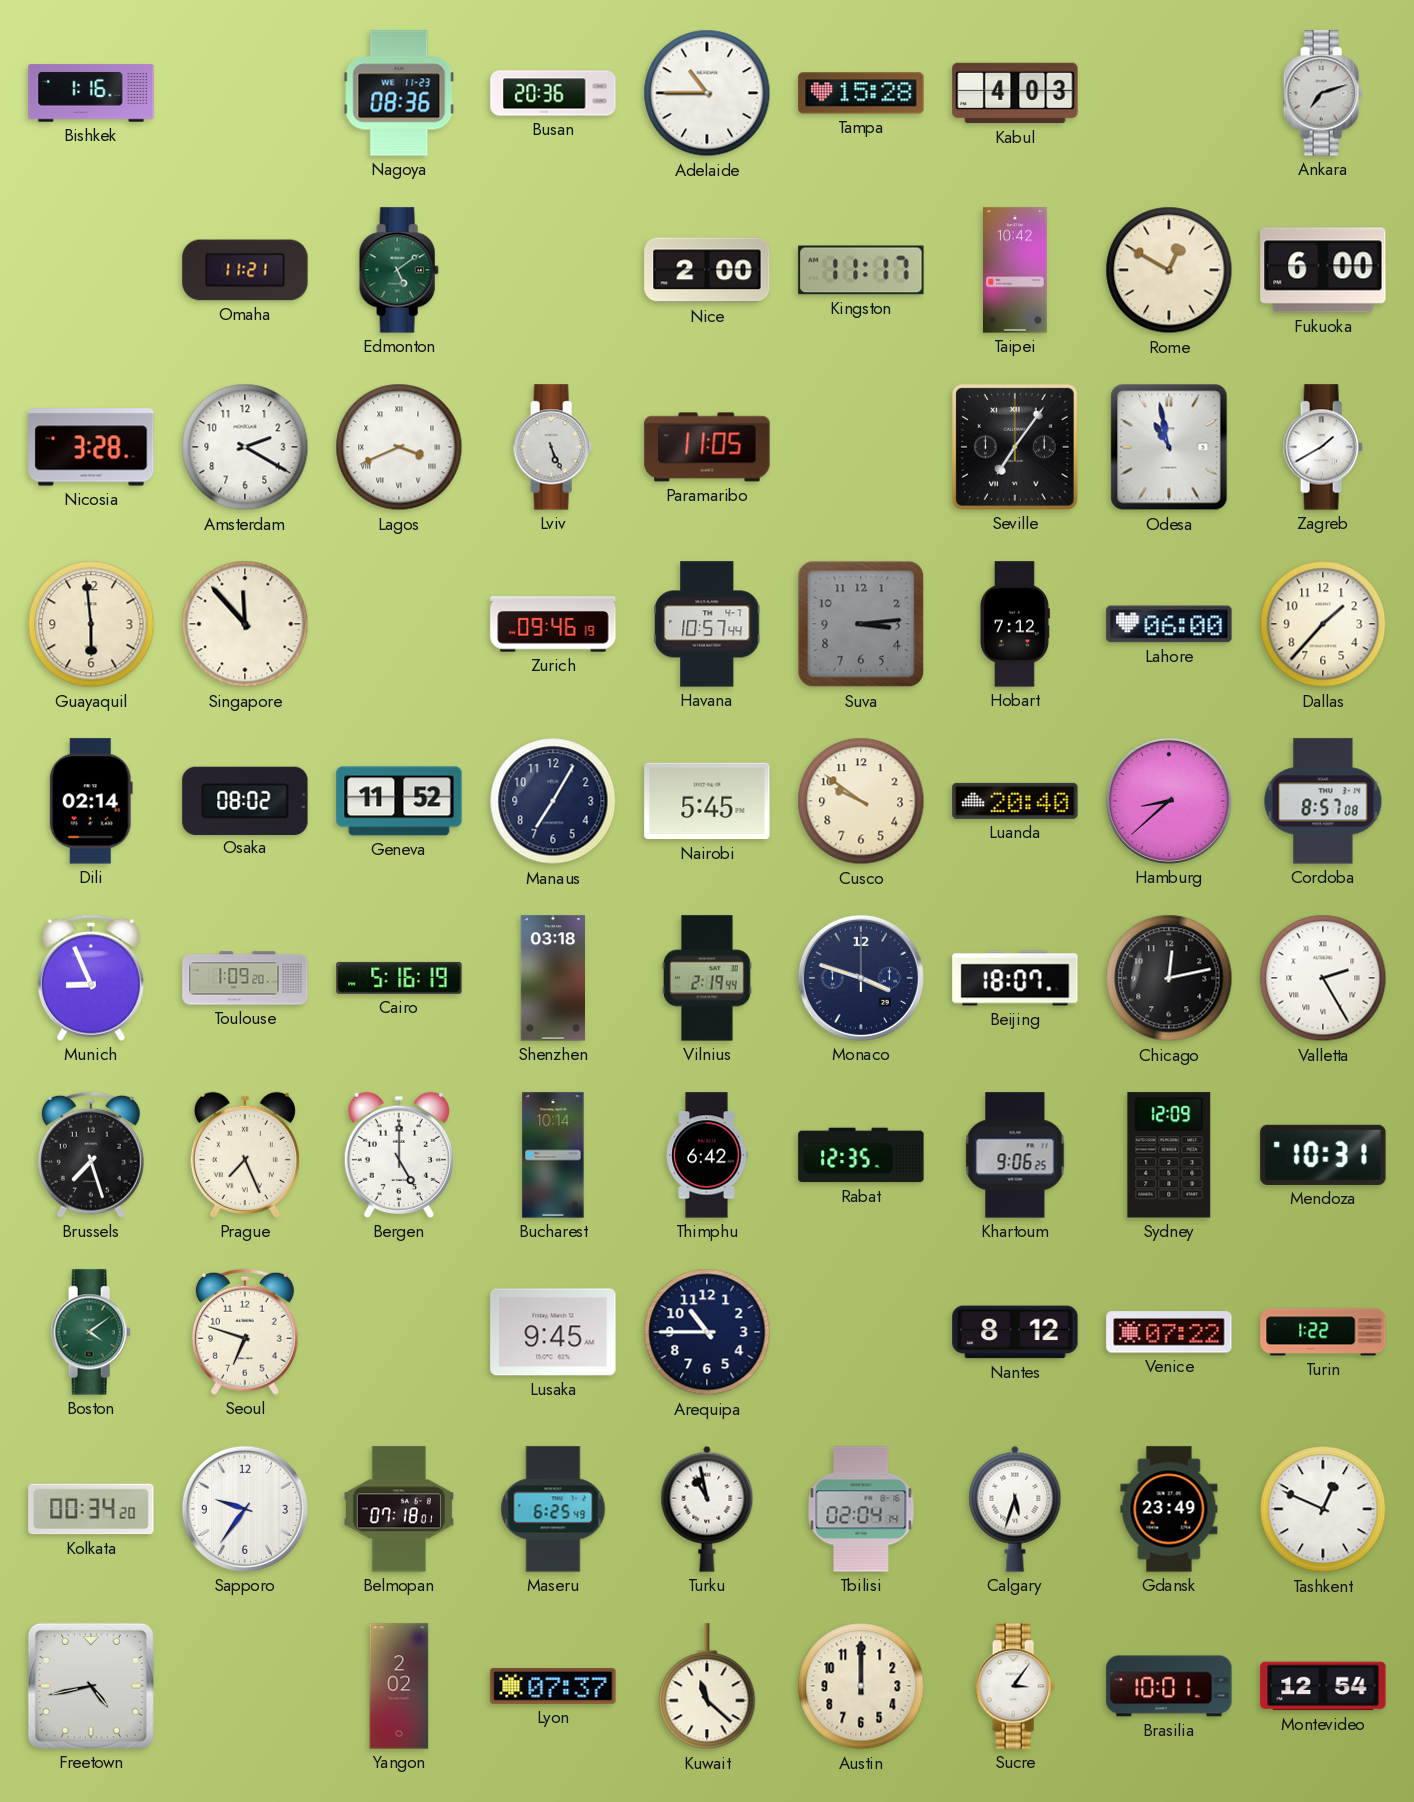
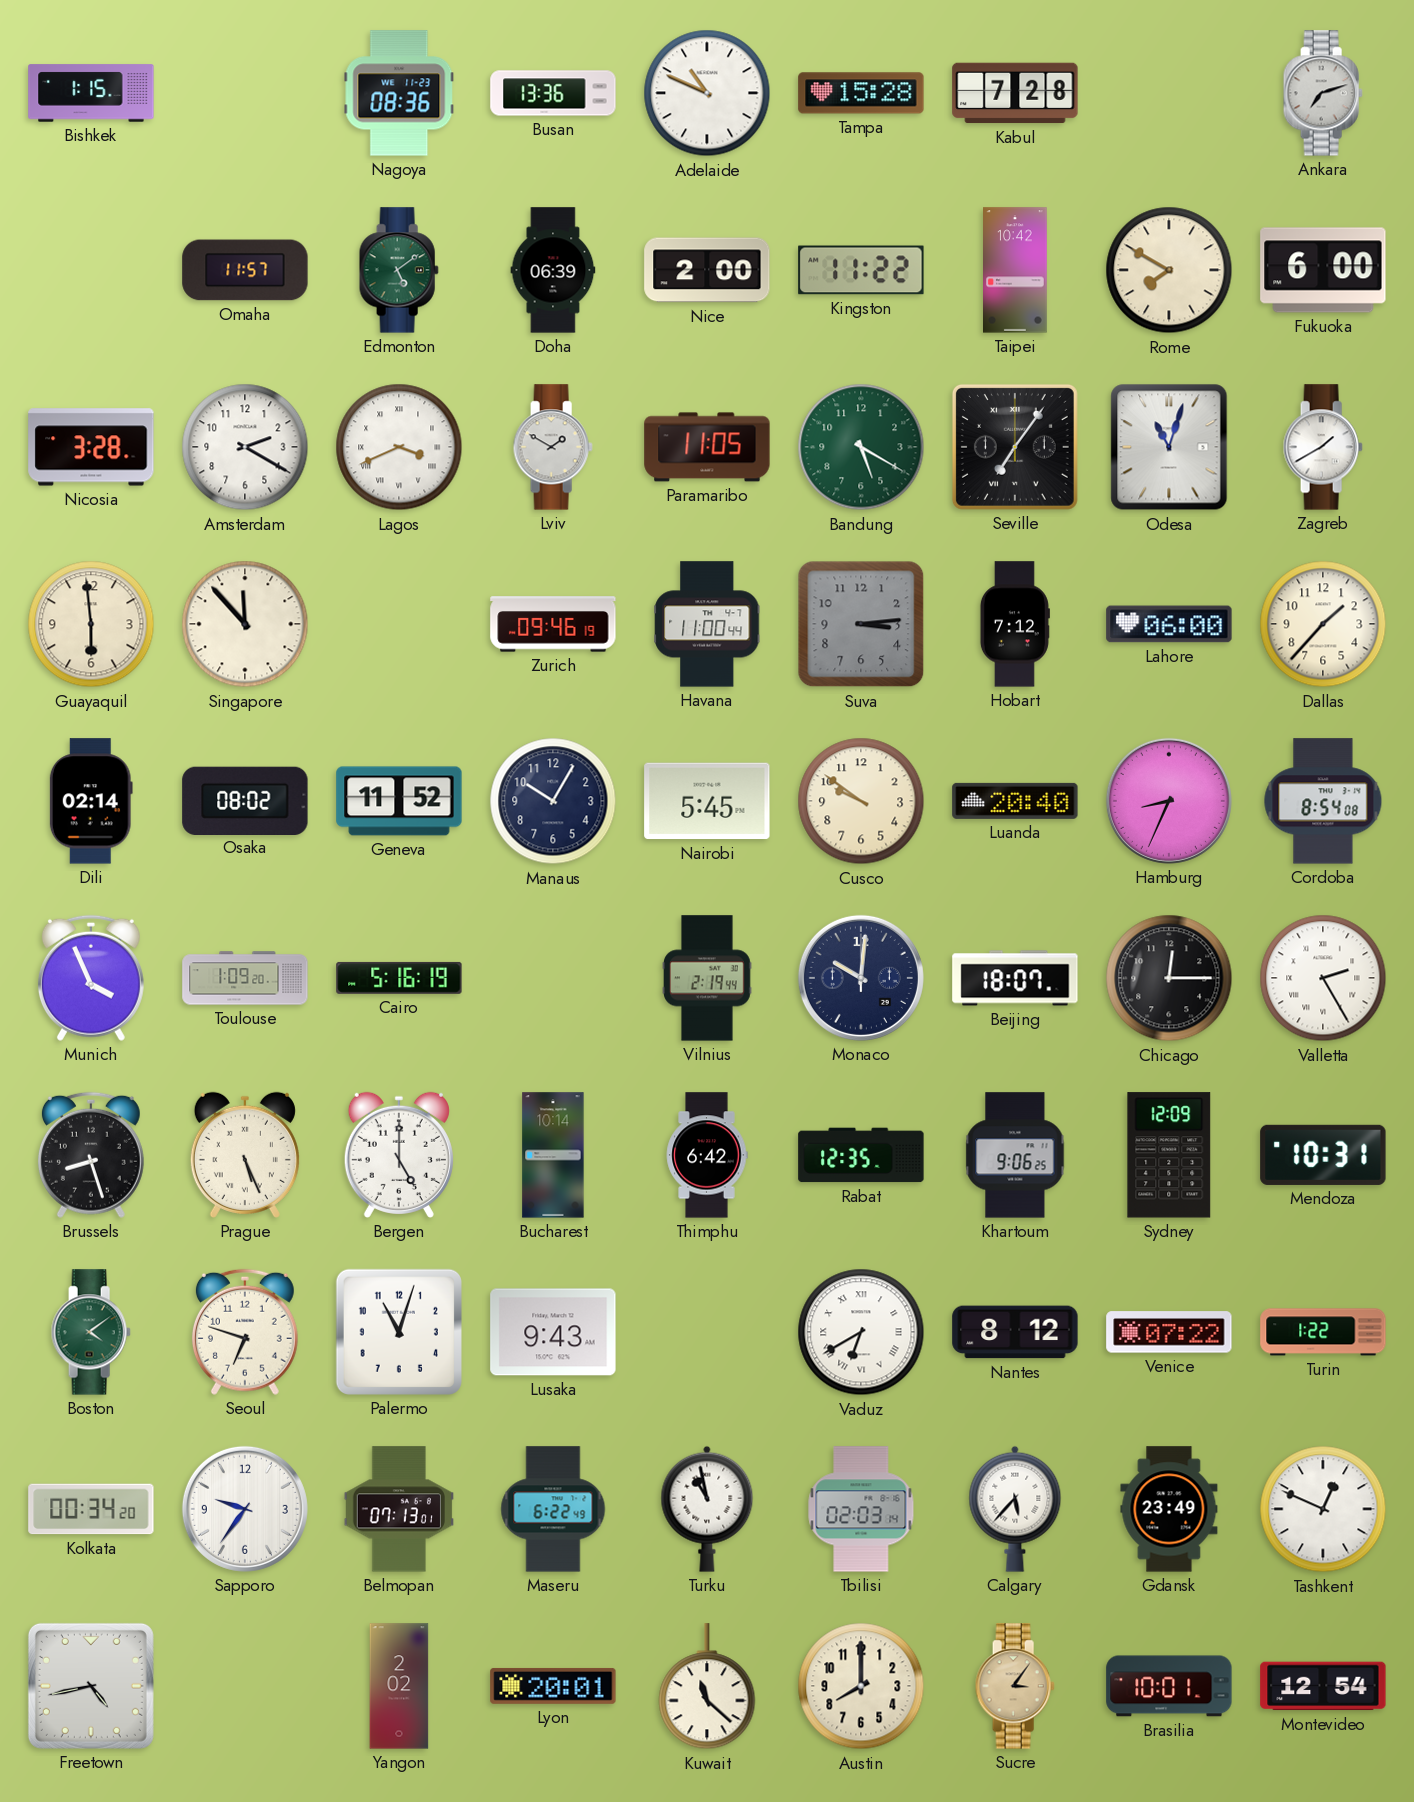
Bishkek: 1:16 -> 1:15
Busan: 20:36 -> 13:36
Adelaide: 10:45 -> 10:49
Kabul: 4:03 -> 7:28
Omaha: 11:21 -> 11:57
Doha: none -> 06:39
Kingston: 11:17 -> 11:22
Rome: 12:50 -> 7:50
Lviv: 5:26 -> 1:50
Bandung: none -> 5:20
Odesa: 10:58 -> 11:03
Havana: 10:57 -> 11:00
Manaus: 7:05 -> 10:05
Hamburg: 8:38 -> 8:34
Cordoba: 8:57 -> 8:54
Munich: 8:56 -> 3:56
Shenzhen: 03:18 -> none
Monaco: 3:48 -> 10:01
Chicago: 12:13 -> 12:15
Brussels: 7:27 -> 8:27
Prague: 7:26 -> 5:26
Palermo: none -> 11:03
Lusaka: 9:45 -> 9:43
Arequipa: 10:45 -> none
Vaduz: none -> 6:40
Belmopan: 07:18 -> 07:13
Maseru: 6:25 -> 6:22
Tbilisi: 02:04 -> 02:03
Calgary: 5:33 -> 5:37
Lyon: 07:37 -> 20:01
Austin: 12:00 -> 8:00
Sucre dial: white -> champagne
